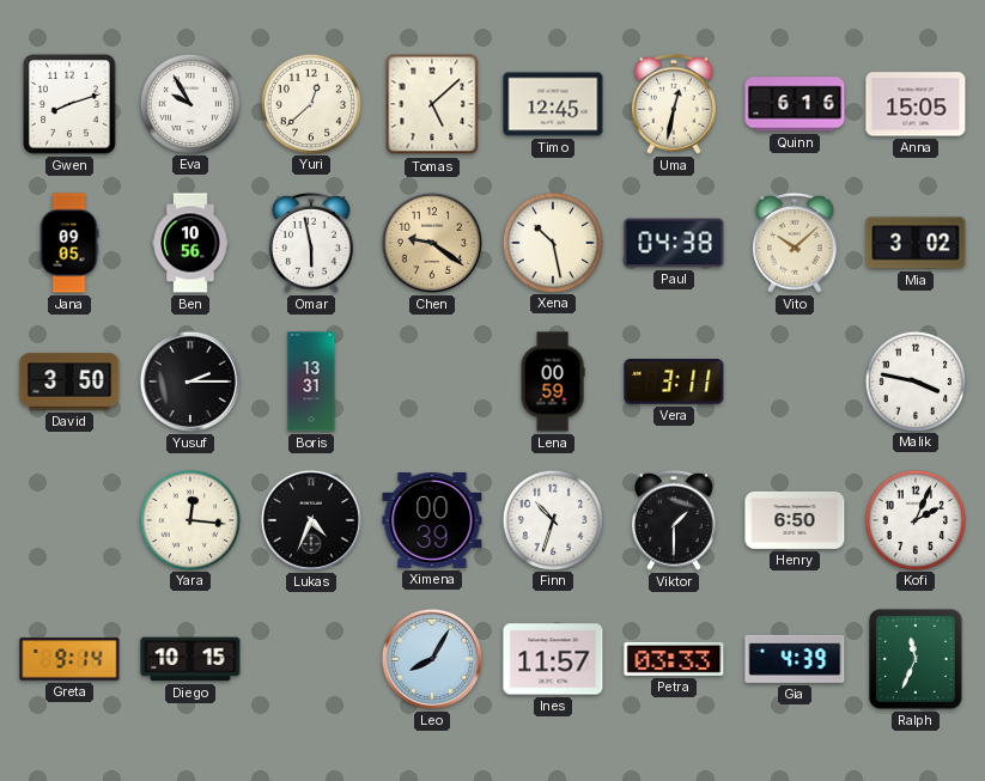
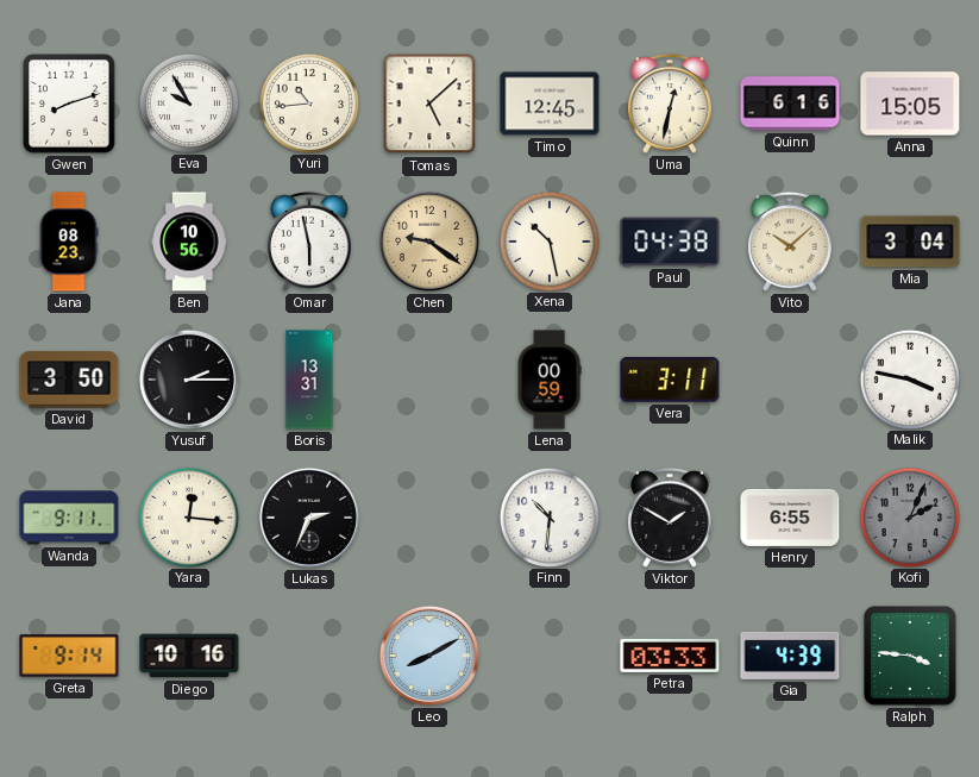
Yuri: 12:38 -> 10:44
Jana: 09:05 -> 08:23
Mia: 3:02 -> 3:04
Wanda: none -> 9:11
Lukas: 4:34 -> 2:34
Ximena: 00:39 -> none
Finn: 10:33 -> 10:31
Viktor: 1:30 -> 1:50
Henry: 6:50 -> 6:55
Kofi dial: white -> grey
Diego: 10:15 -> 10:16
Leo: 8:05 -> 8:10
Ines: 11:57 -> none
Ralph: 11:34 -> 3:46
